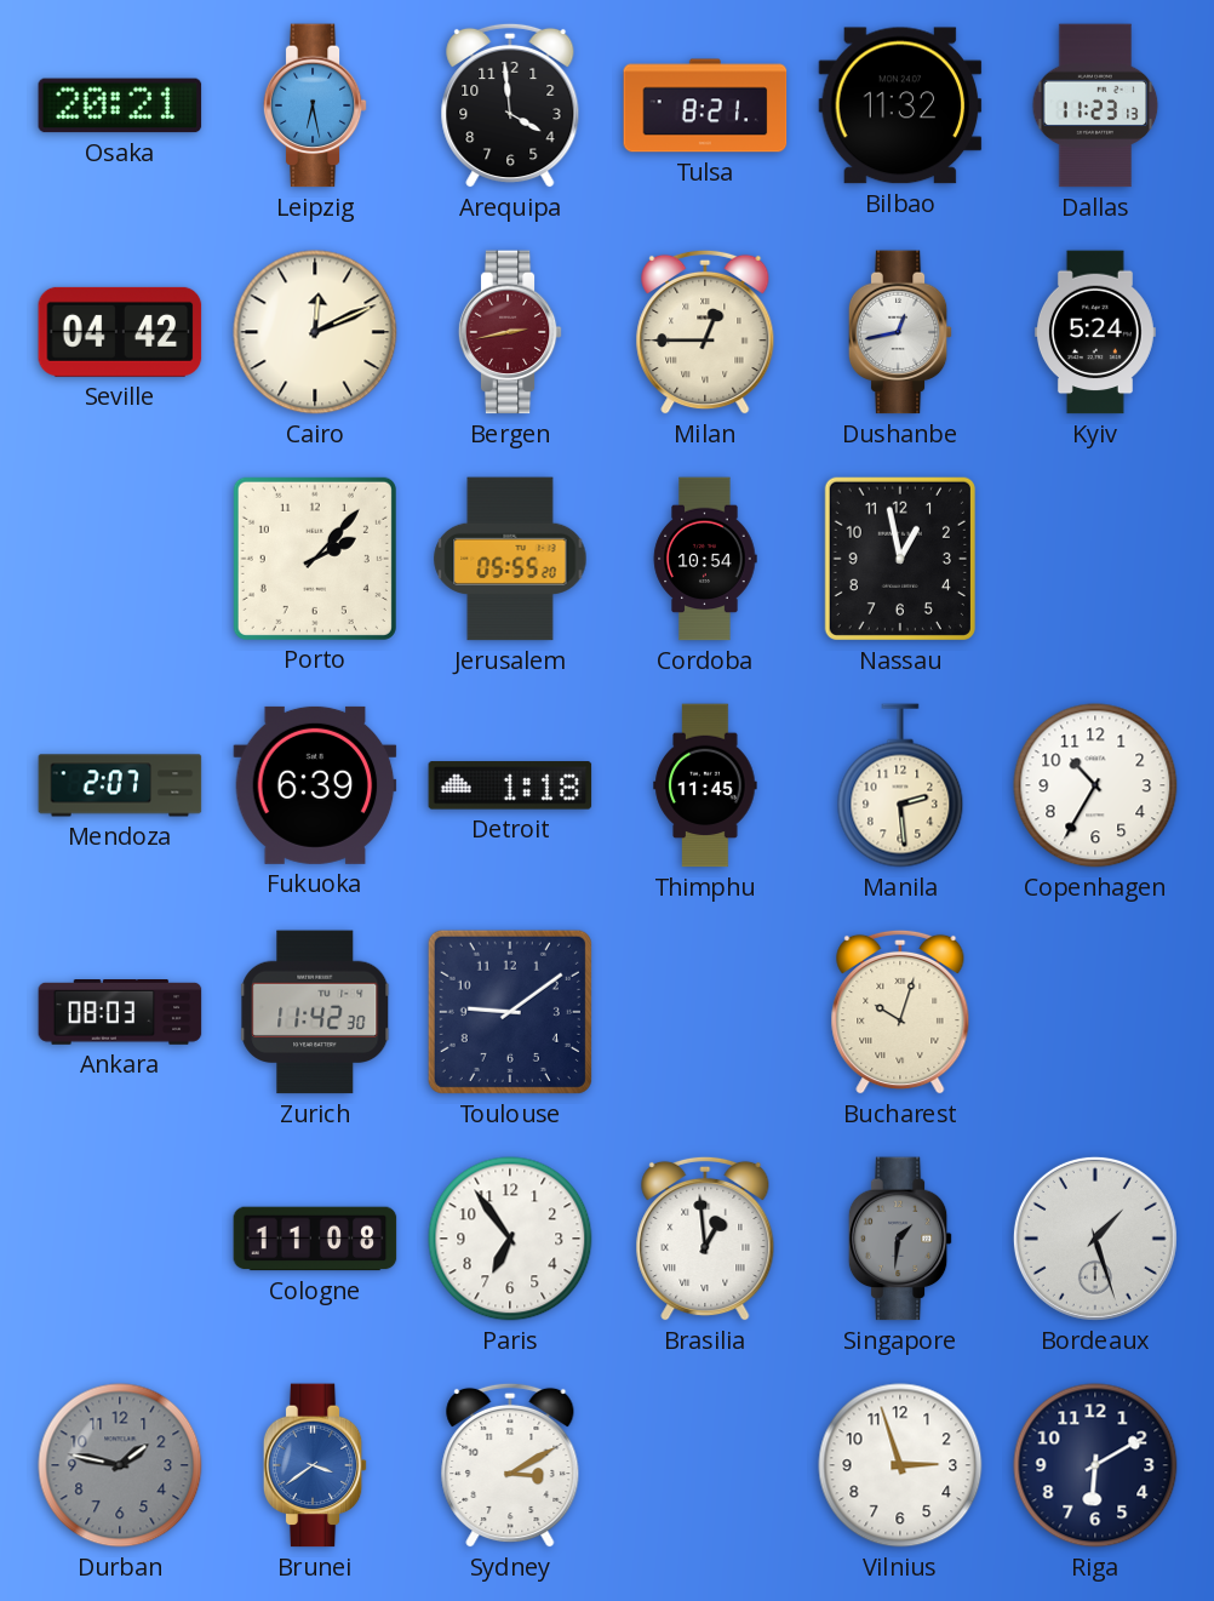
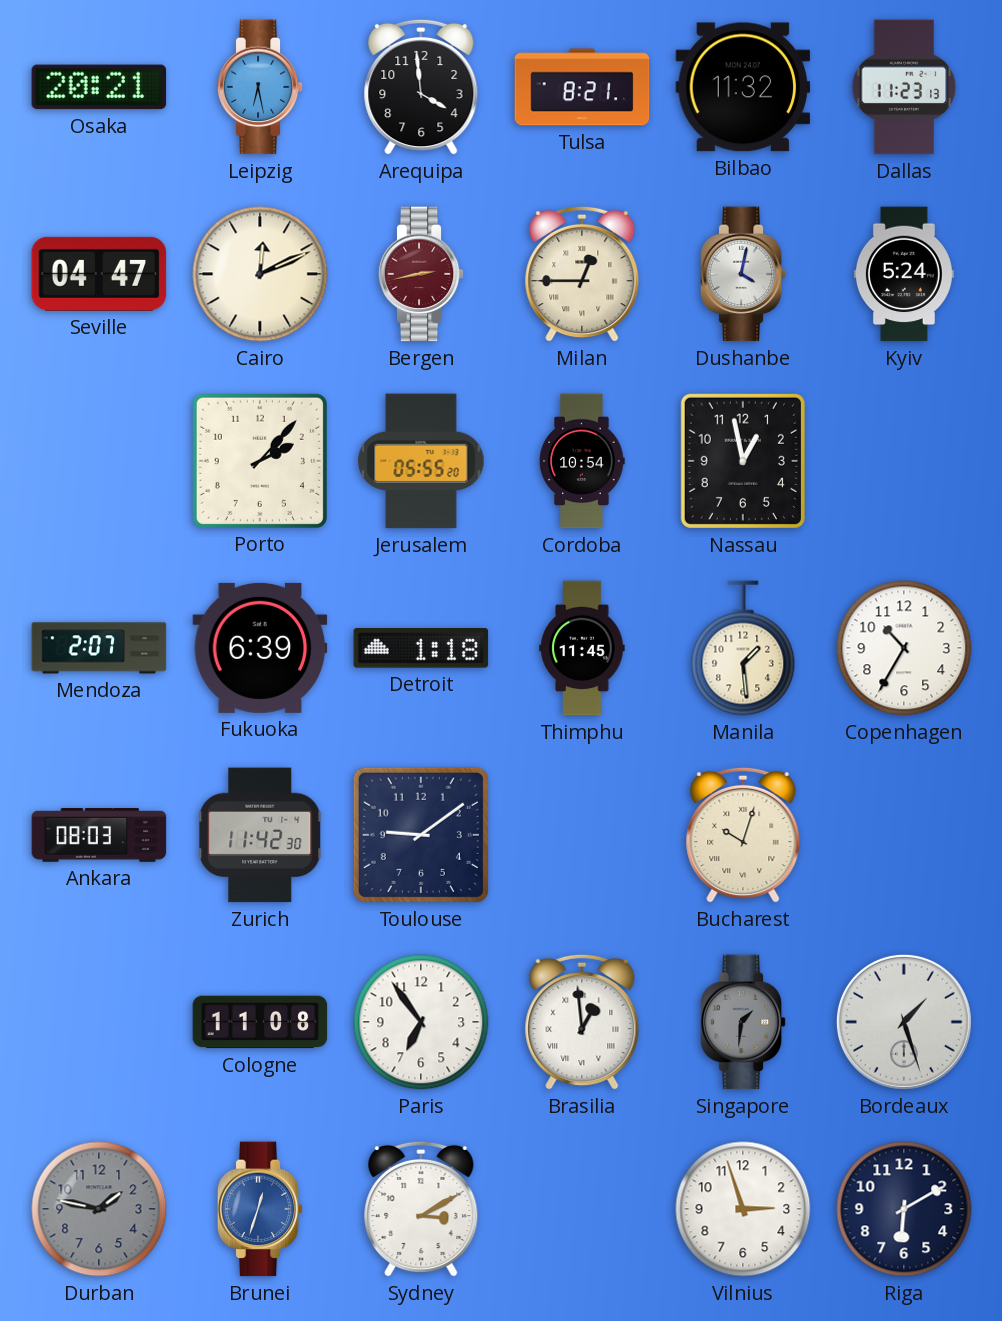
Seville: 04:42 -> 04:47
Dushanbe: 12:43 -> 4:02
Manila: 2:29 -> 1:29
Brunei: 3:39 -> 12:33
